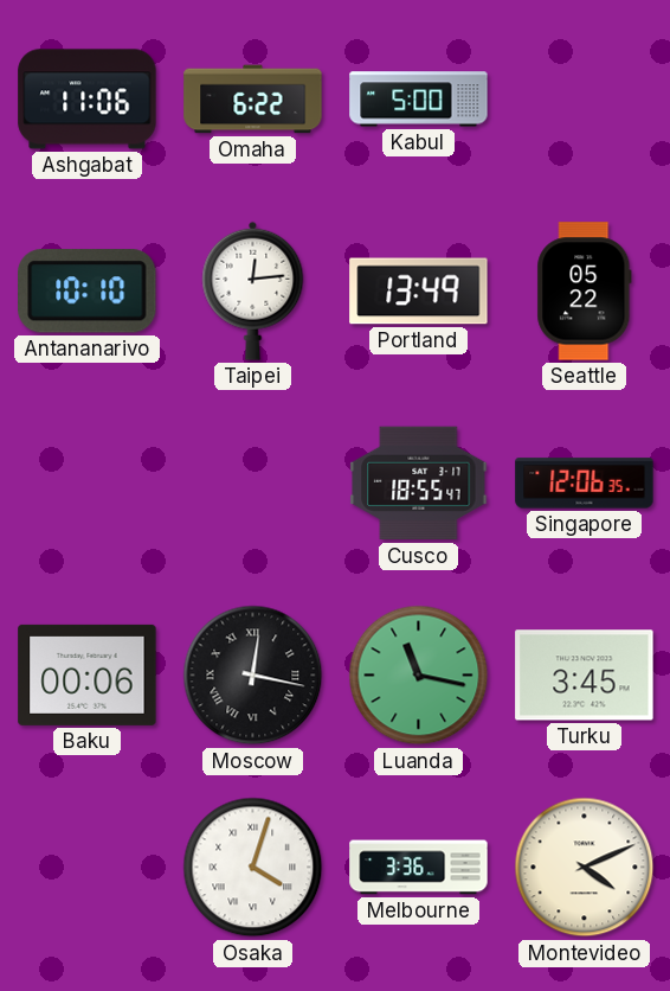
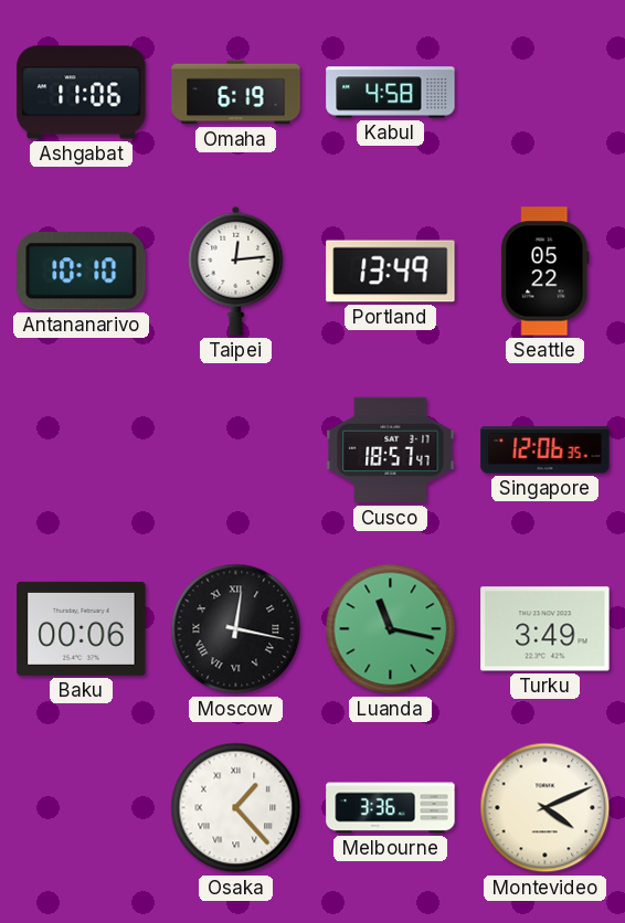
Omaha: 6:22 -> 6:19
Kabul: 5:00 -> 4:58
Cusco: 18:55 -> 18:57
Turku: 3:45 -> 3:49
Osaka: 4:03 -> 1:23
